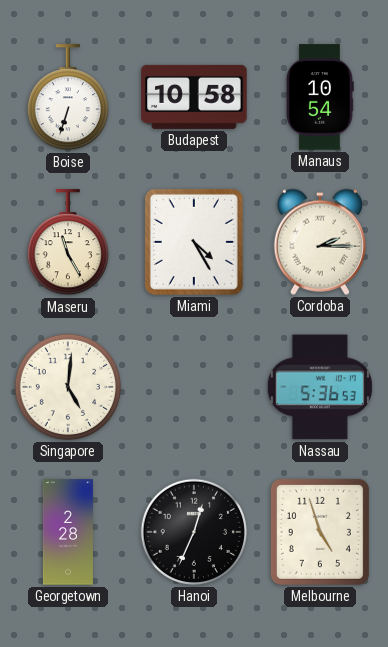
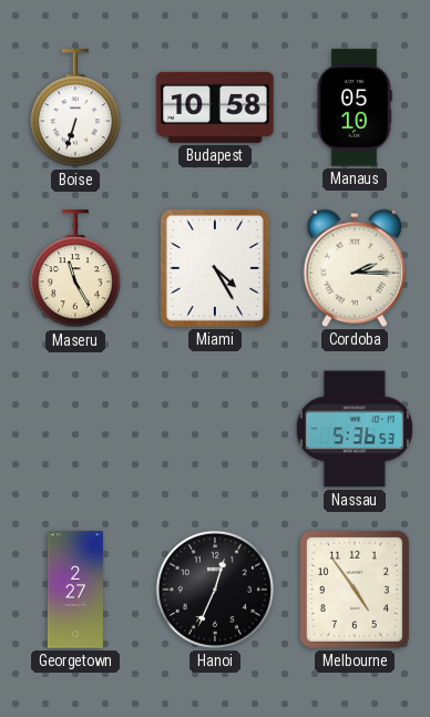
Manaus: 10:54 -> 05:10
Singapore: 5:01 -> none
Georgetown: 2:28 -> 2:27
Melbourne: 4:57 -> 4:54
